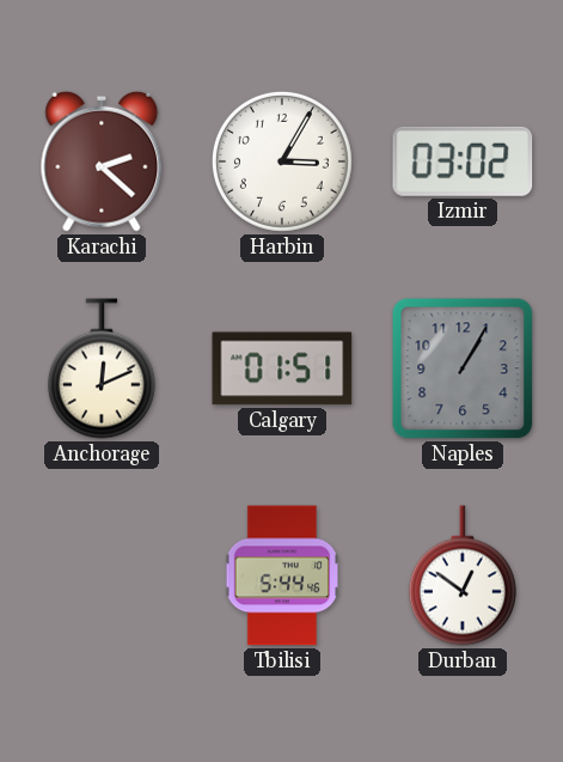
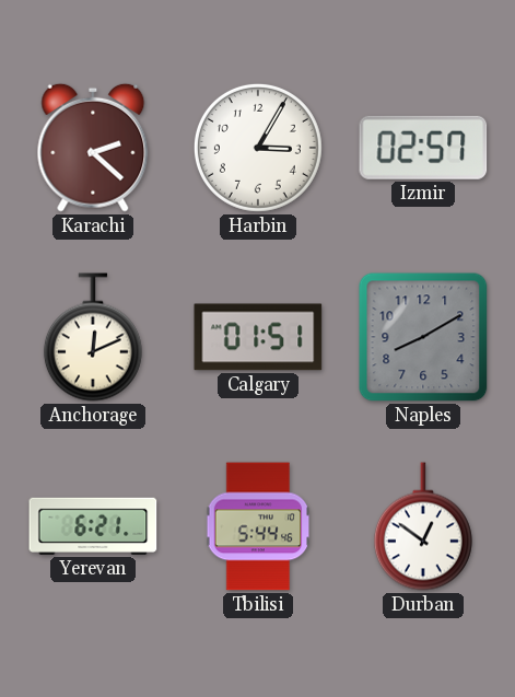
Izmir: 03:02 -> 02:57
Naples: 1:05 -> 8:10
Yerevan: none -> 6:21
